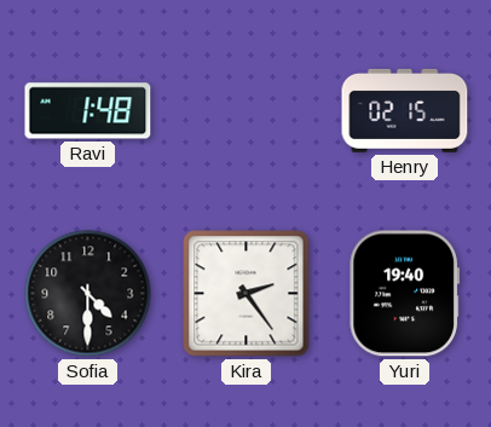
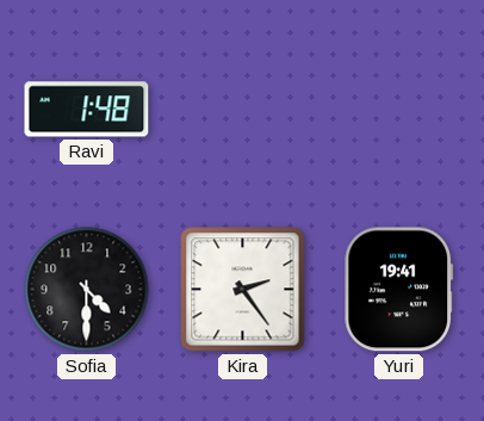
Henry: 02:15 -> none
Yuri: 19:40 -> 19:41
